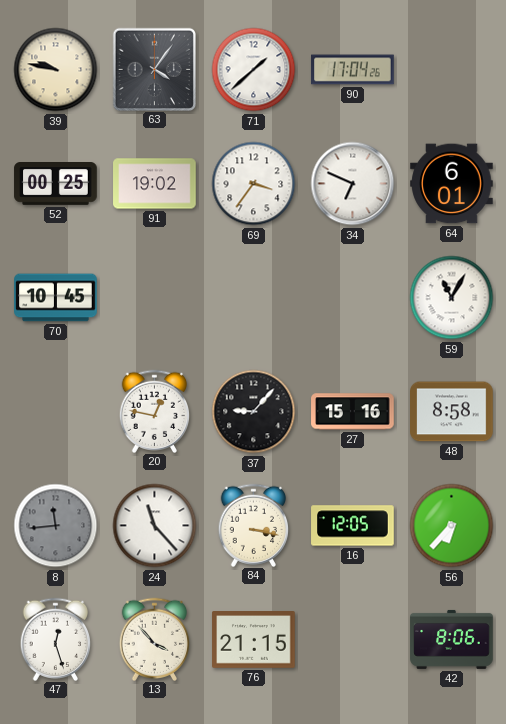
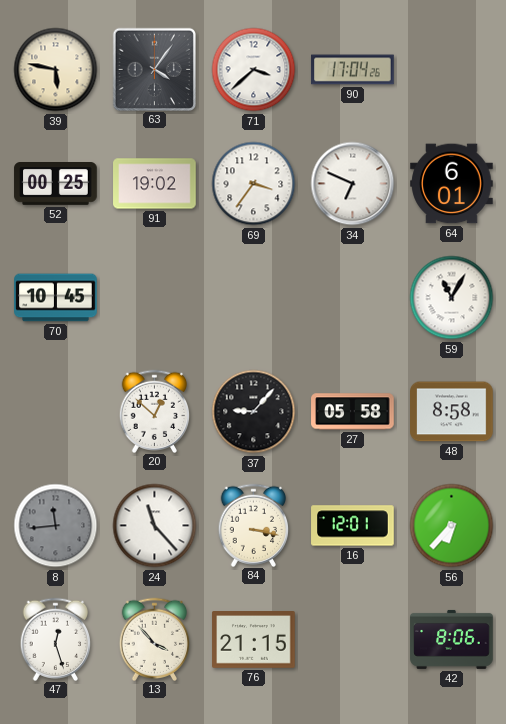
39: 9:47 -> 5:47
71: 1:38 -> 3:38
20: 12:47 -> 12:52
27: 15:16 -> 05:58
16: 12:05 -> 12:01
